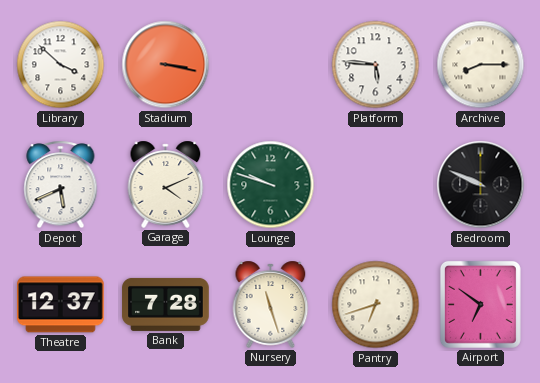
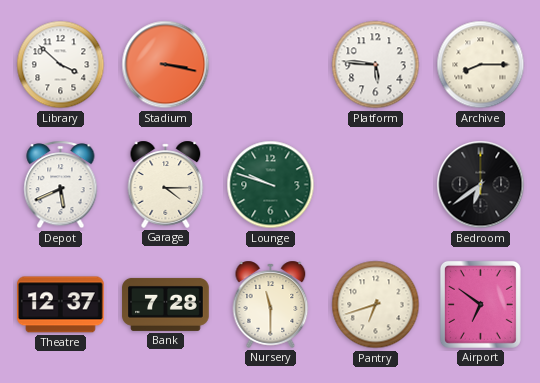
Garage: 4:11 -> 4:15
Bedroom: 9:49 -> 6:39
Nursery: 11:27 -> 11:30
